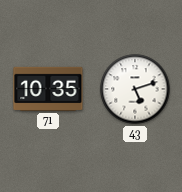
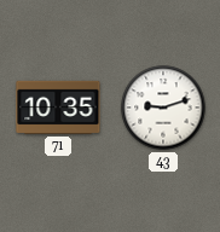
43: 5:12 -> 9:12
